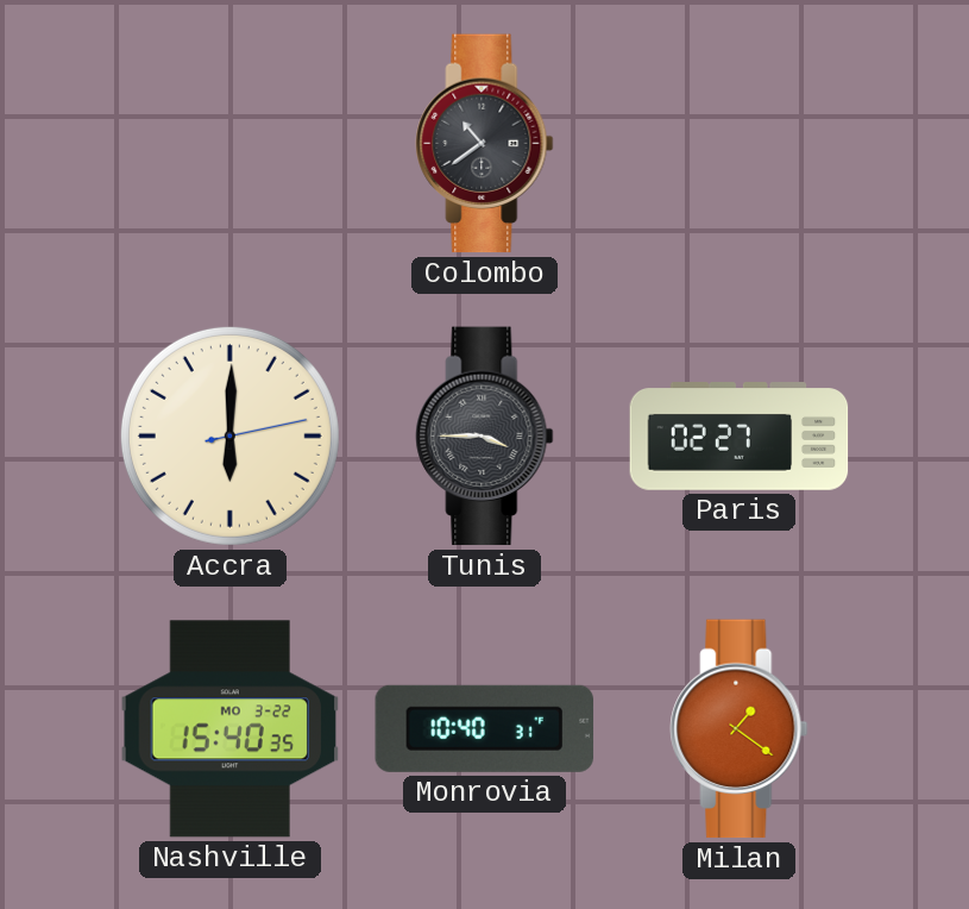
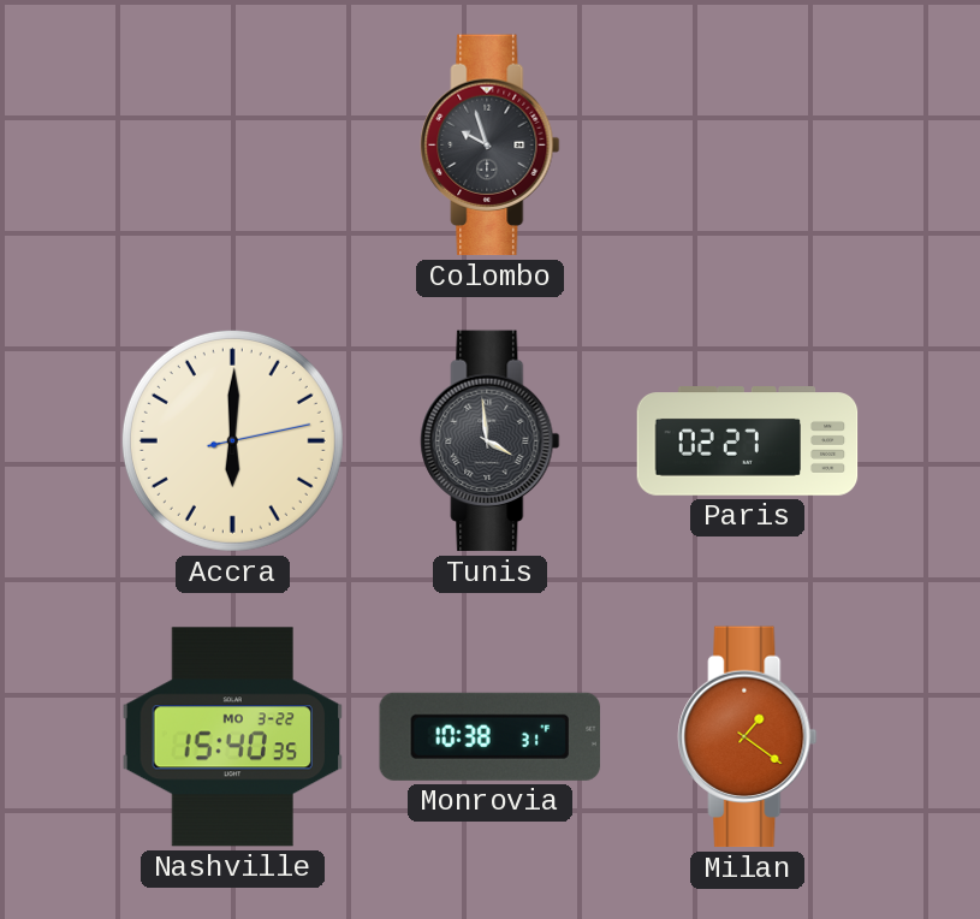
Colombo: 10:39 -> 9:57
Tunis: 3:45 -> 3:59
Monrovia: 10:40 -> 10:38
